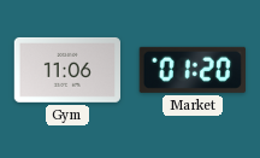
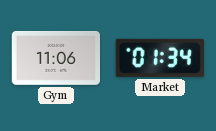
Market: 01:20 -> 01:34
